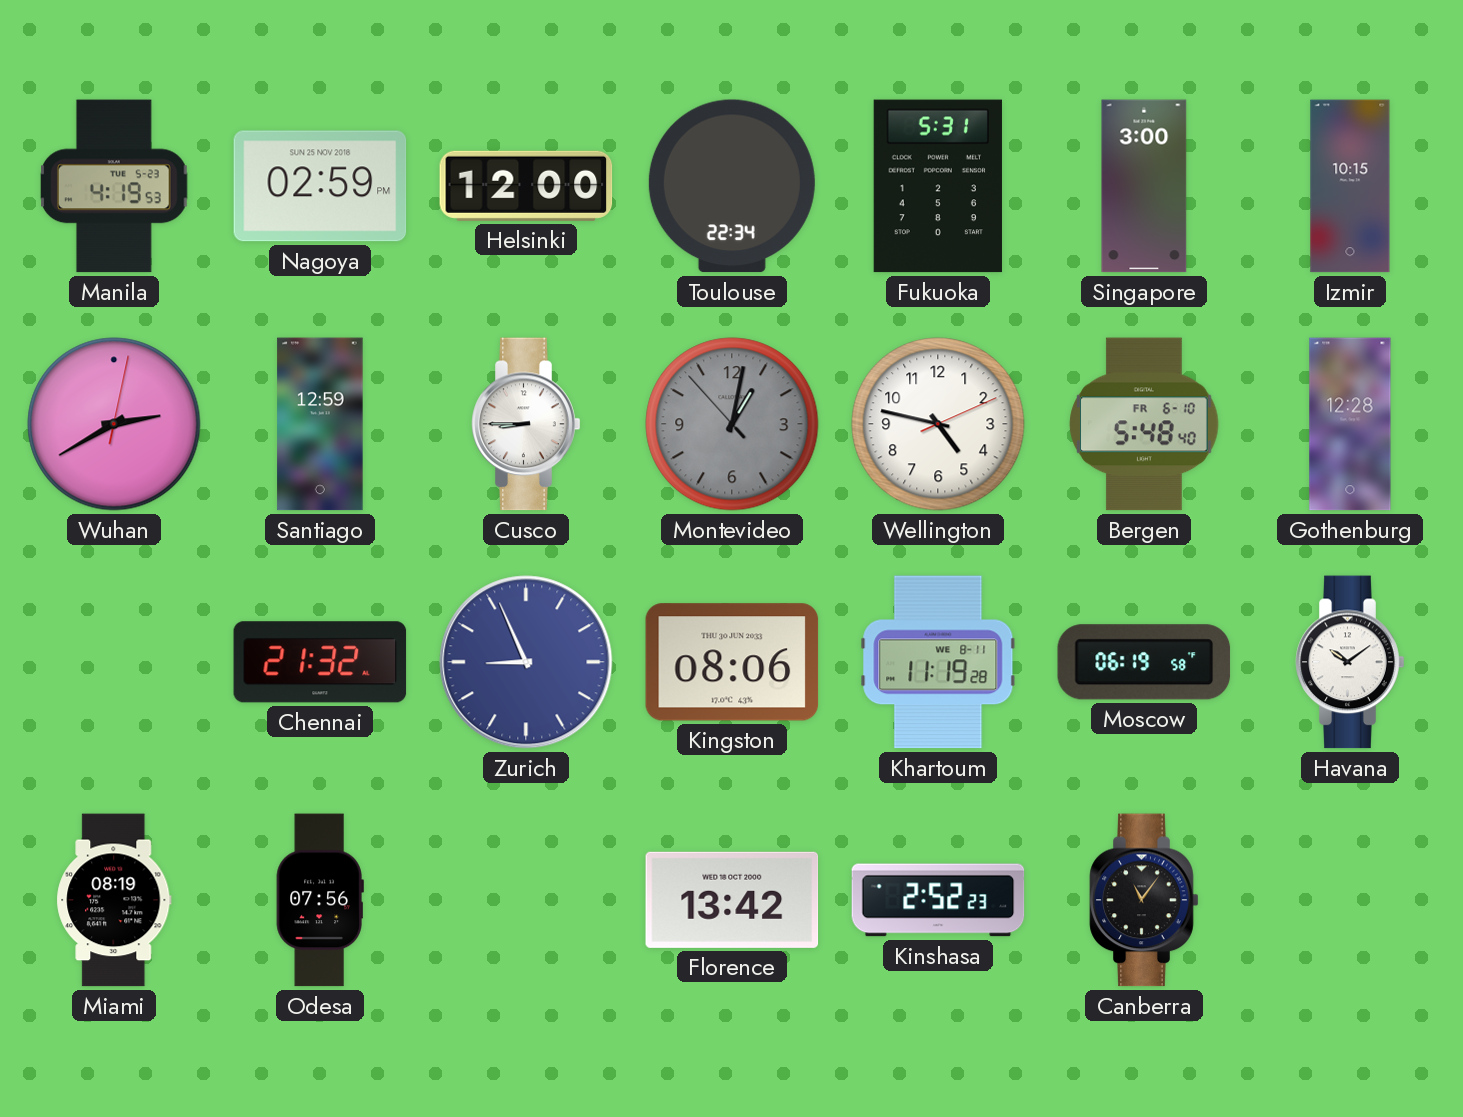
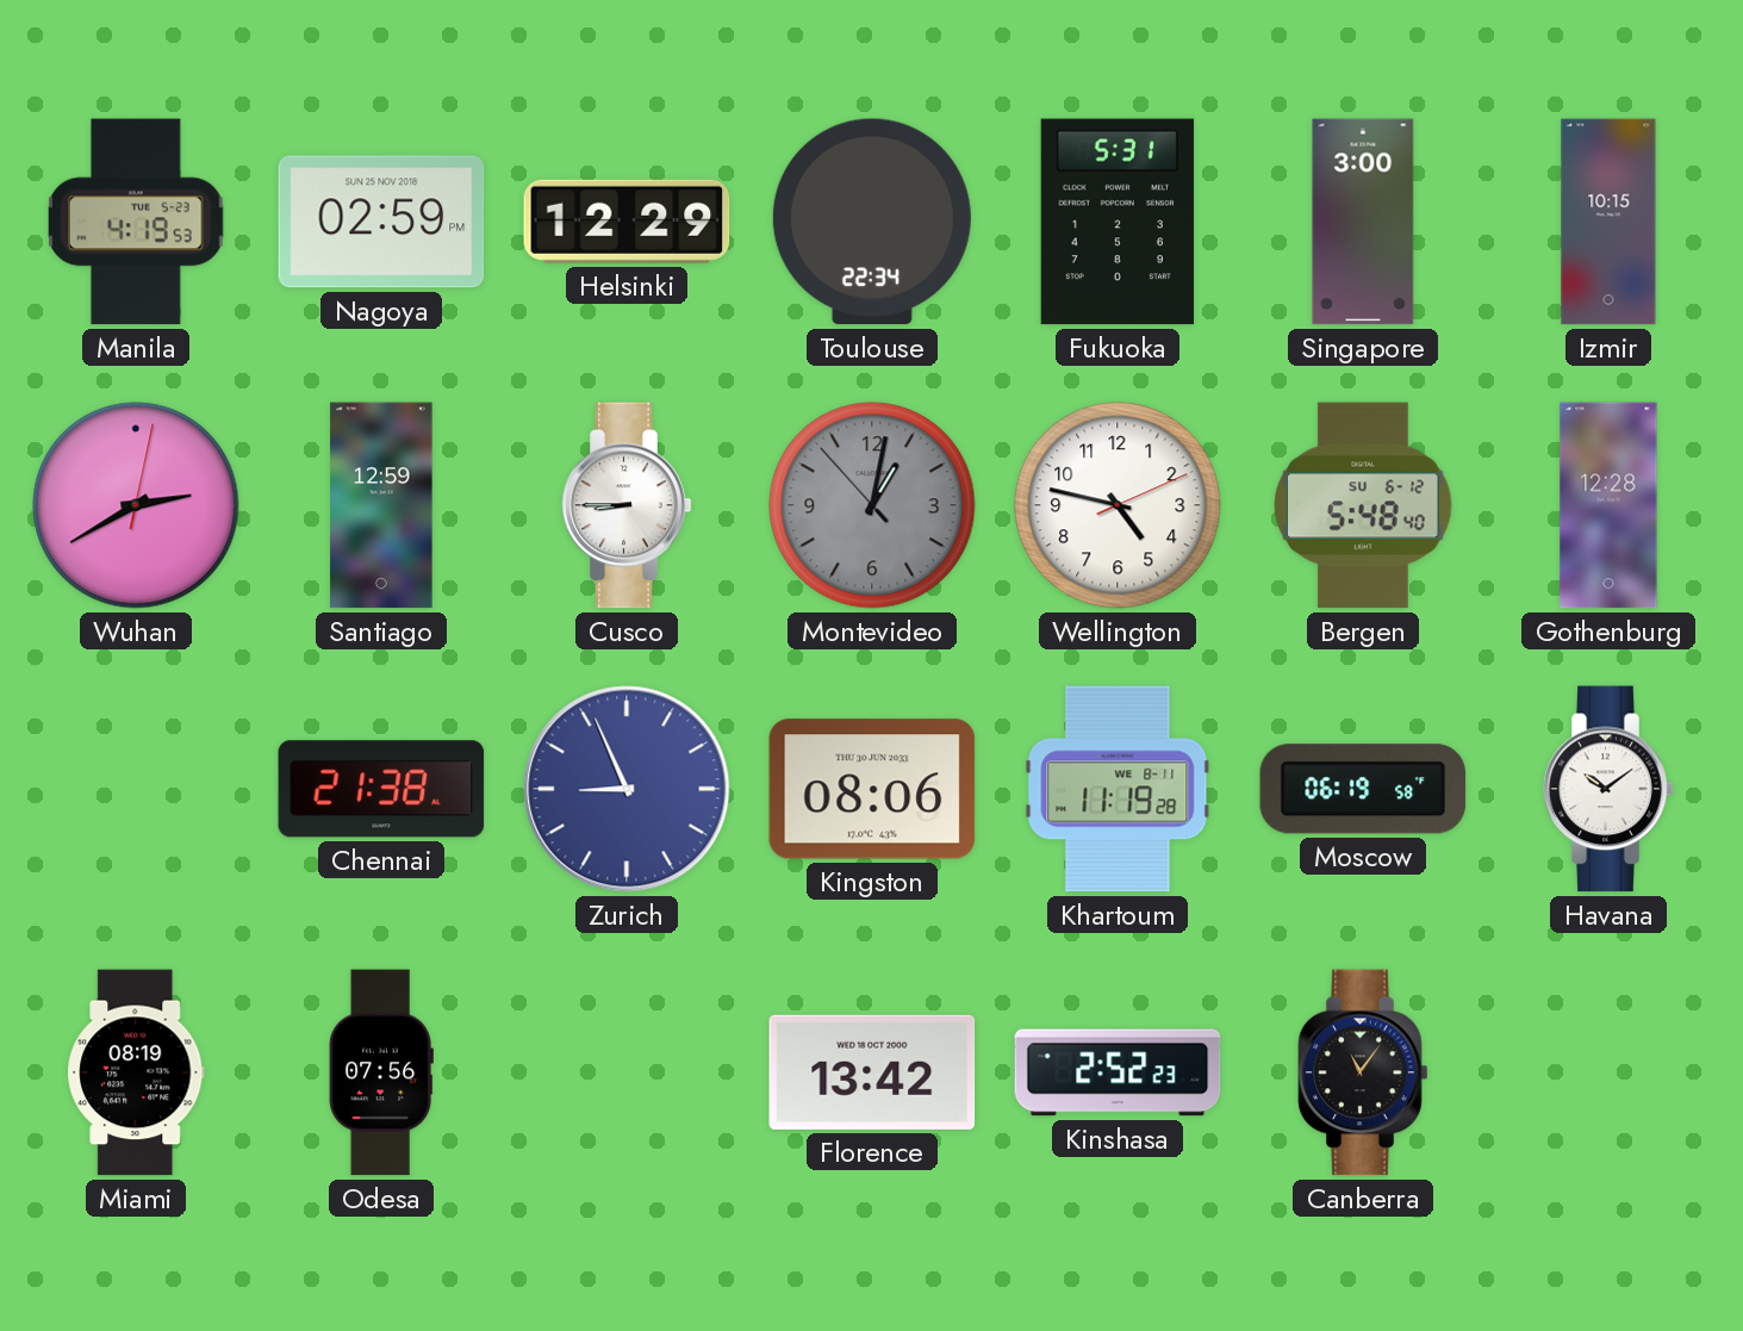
Helsinki: 12:00 -> 12:29
Bergen date: FR 6-10 -> SU 6-12
Chennai: 21:32 -> 21:38
